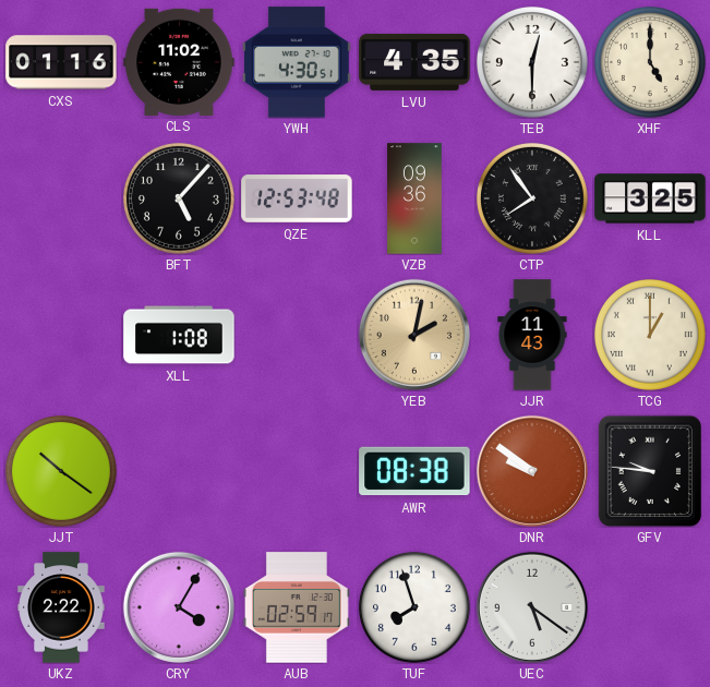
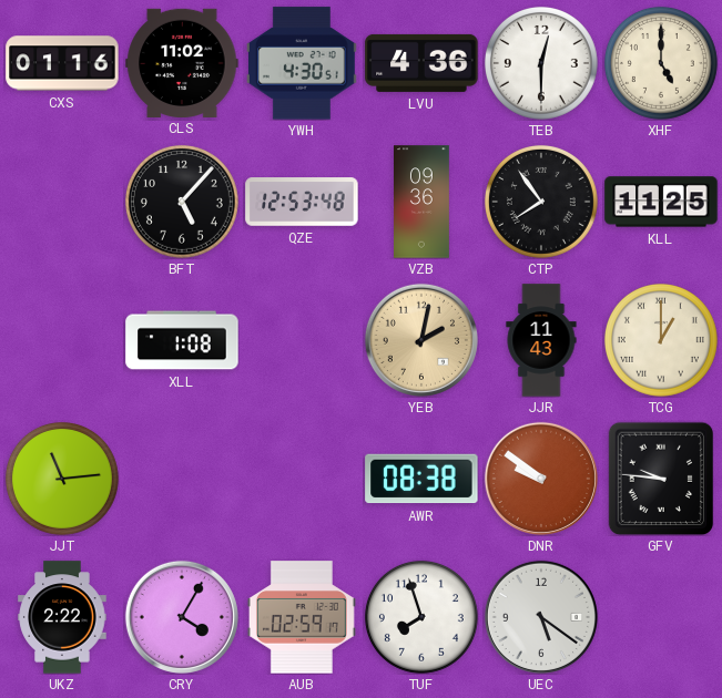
LVU: 4:35 -> 4:36
KLL: 3:25 -> 11:25
JJT: 10:21 -> 11:14
